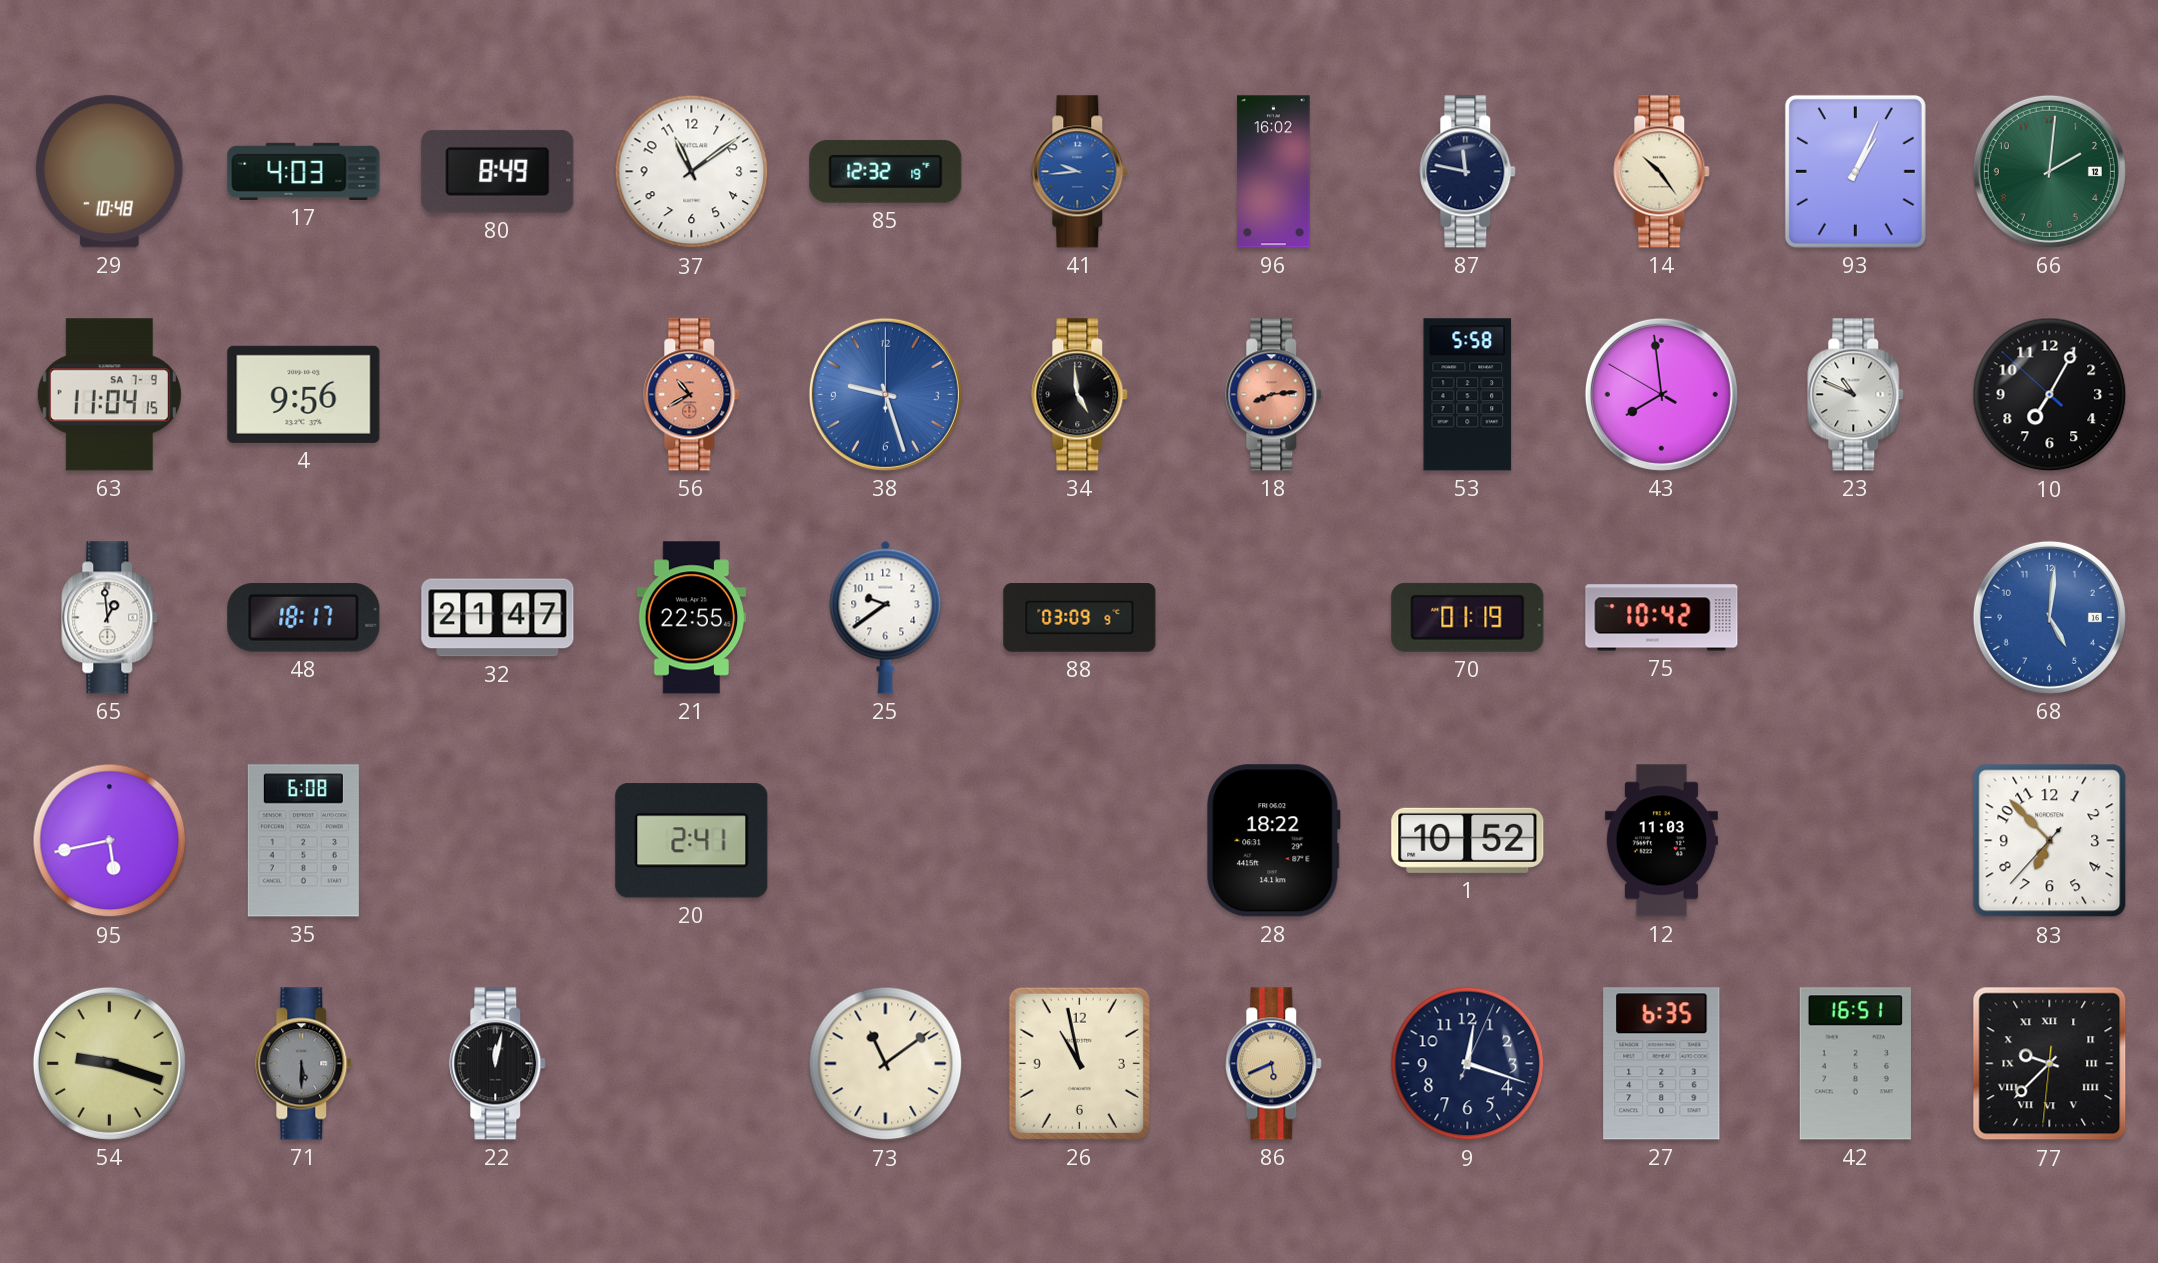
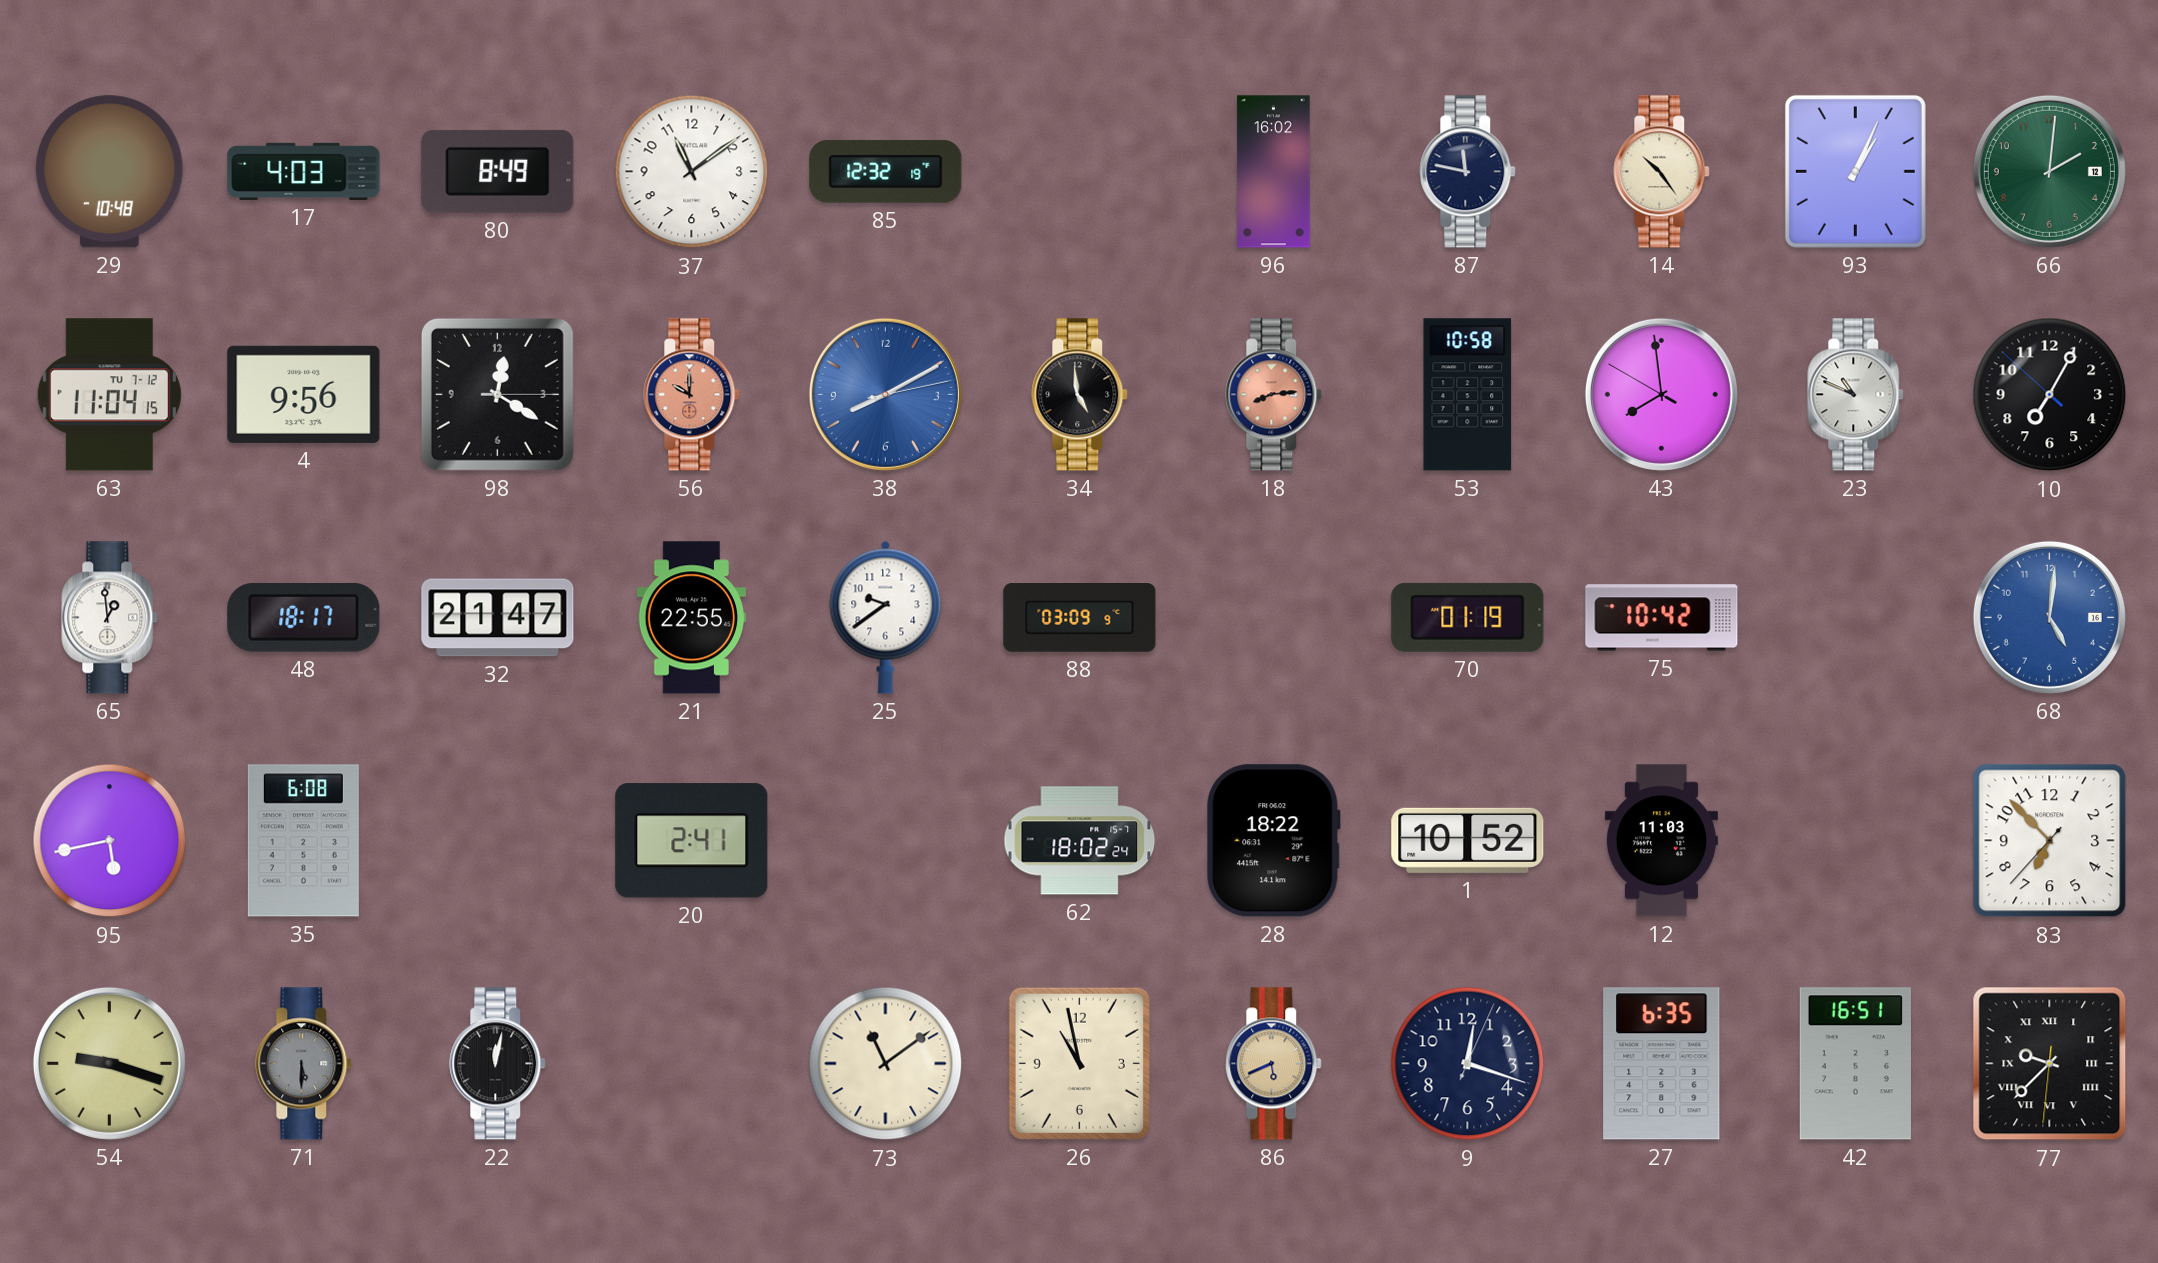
41: 9:44 -> none
63 date: SA 7-9 -> TU 7-12
98: none -> 12:20
56: 10:40 -> 10:00
38: 9:27 -> 8:10
53: 5:58 -> 10:58
62: none -> 18:02
